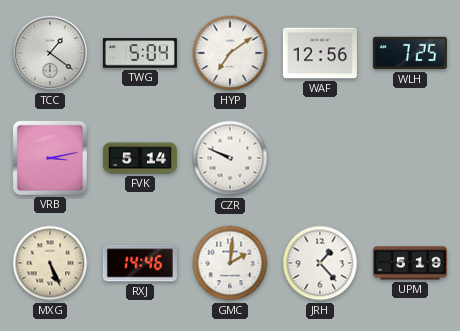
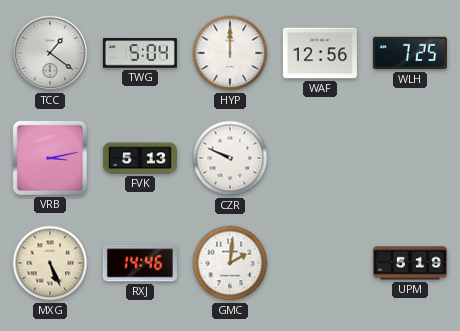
HYP: 7:09 -> 12:00
FVK: 5:14 -> 5:13
JRH: 1:23 -> none
